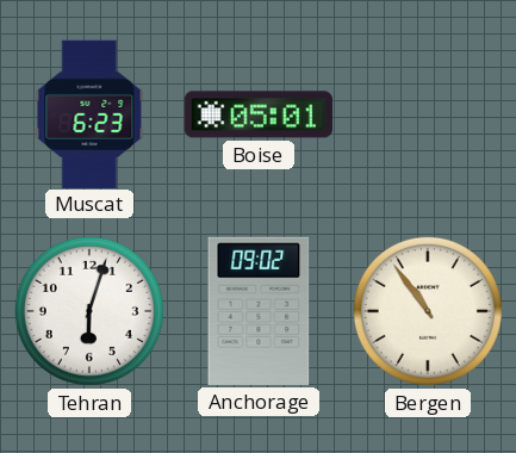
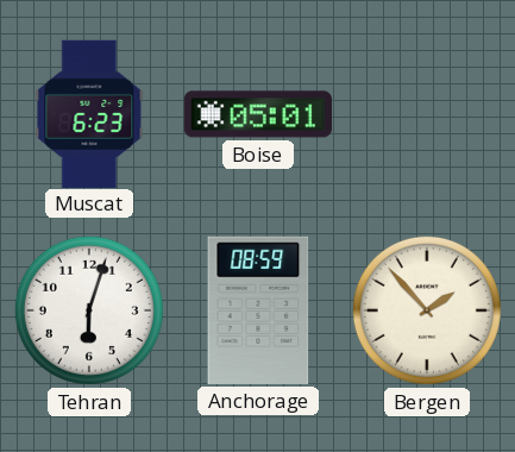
Anchorage: 09:02 -> 08:59
Bergen: 10:54 -> 1:53
